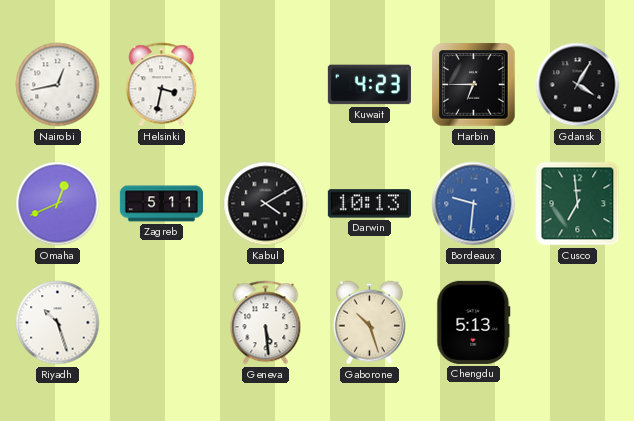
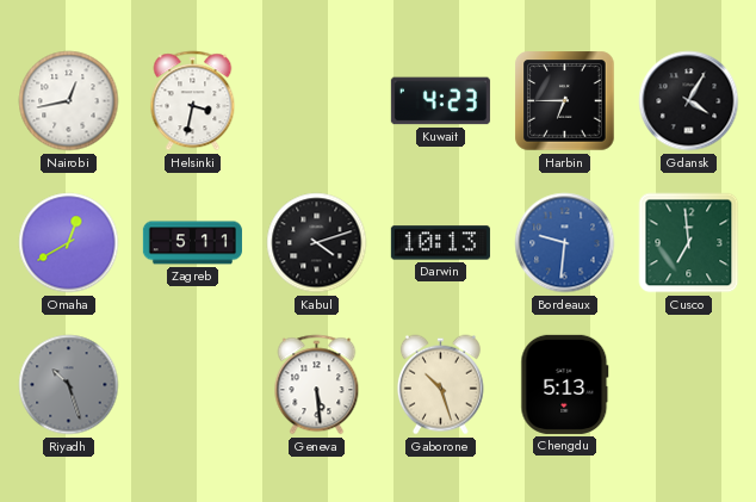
Omaha: 12:41 -> 12:40
Kabul: 4:10 -> 4:12
Riyadh dial: white -> grey
